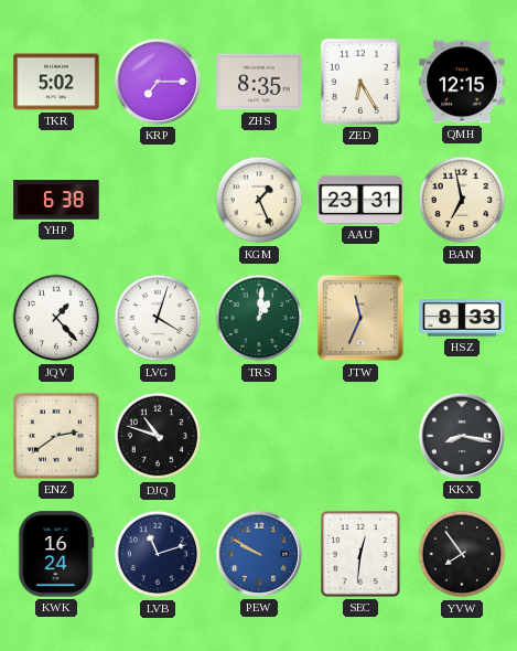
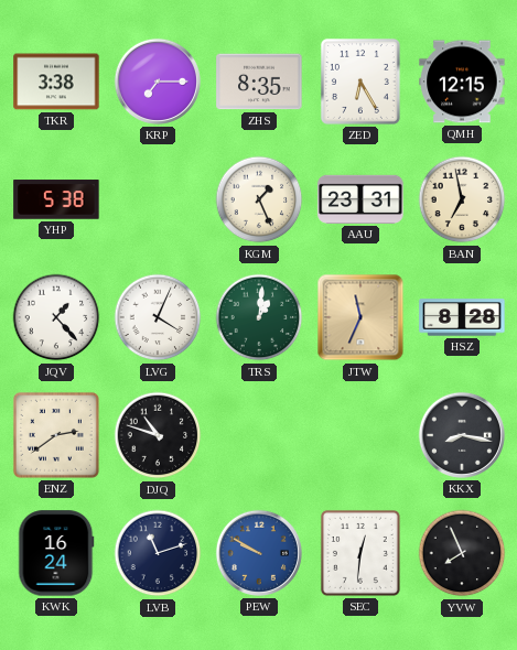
TKR: 5:02 -> 3:38
YHP: 6:38 -> 5:38
LVG: 4:03 -> 4:04
HSZ: 8:33 -> 8:28
YVW: 7:54 -> 7:56
